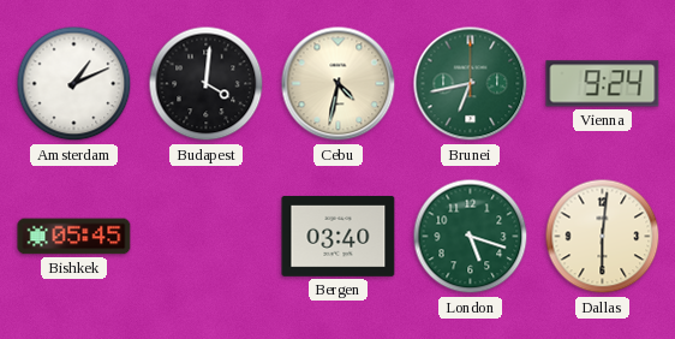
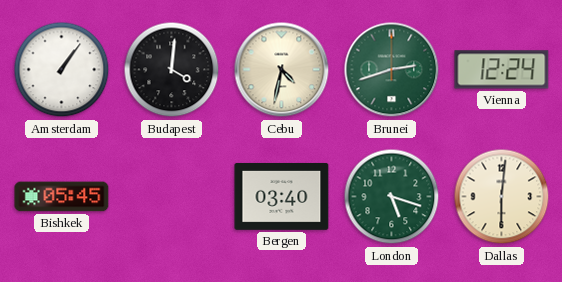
Amsterdam: 1:11 -> 1:06
Brunei: 6:43 -> 2:42
Vienna: 9:24 -> 12:24
